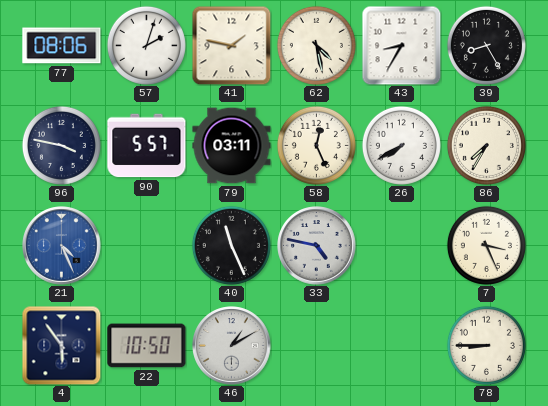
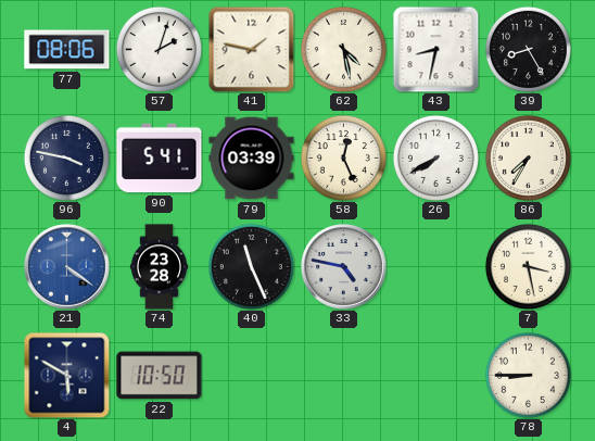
43: 8:35 -> 8:32
90: 5:57 -> 5:41
79: 03:11 -> 03:39
21: 4:26 -> 4:21
74: none -> 23:28
7: 3:26 -> 3:28
4: 5:54 -> 5:50
46: 1:10 -> none
